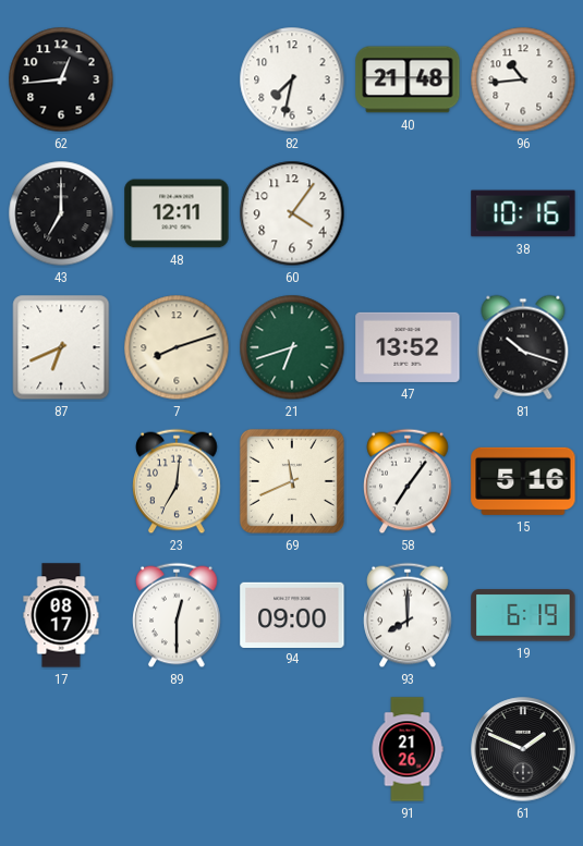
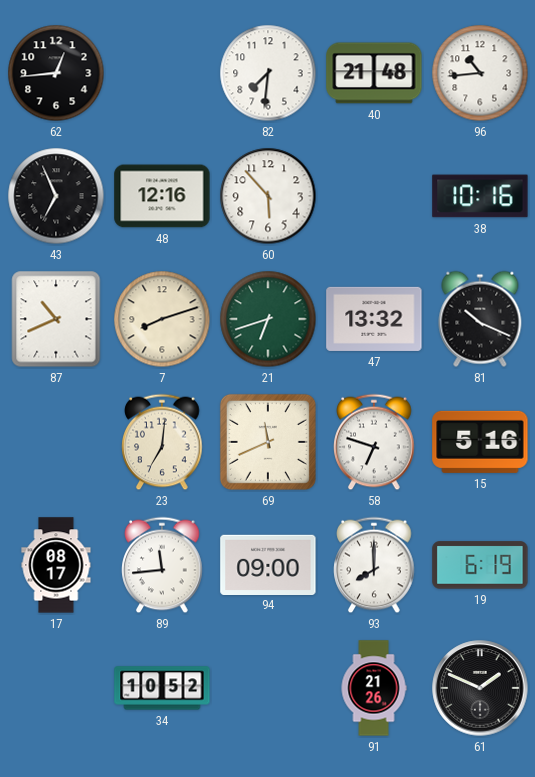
82: 7:32 -> 7:31
43: 7:00 -> 6:56
48: 12:11 -> 12:16
60: 4:06 -> 5:53
87: 6:41 -> 10:41
47: 13:52 -> 13:32
81: 10:18 -> 10:19
58: 7:06 -> 6:48
89: 12:30 -> 11:44
34: none -> 10:52
